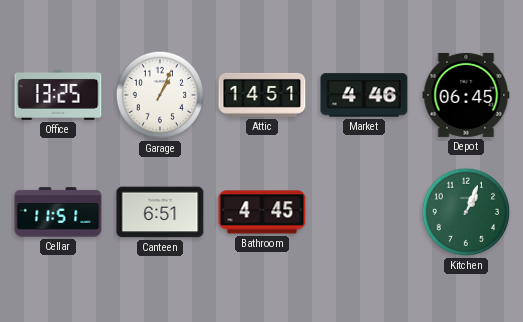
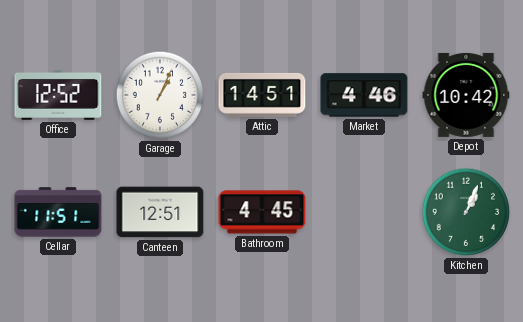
Office: 13:25 -> 12:52
Depot: 06:45 -> 10:42
Canteen: 6:51 -> 12:51
